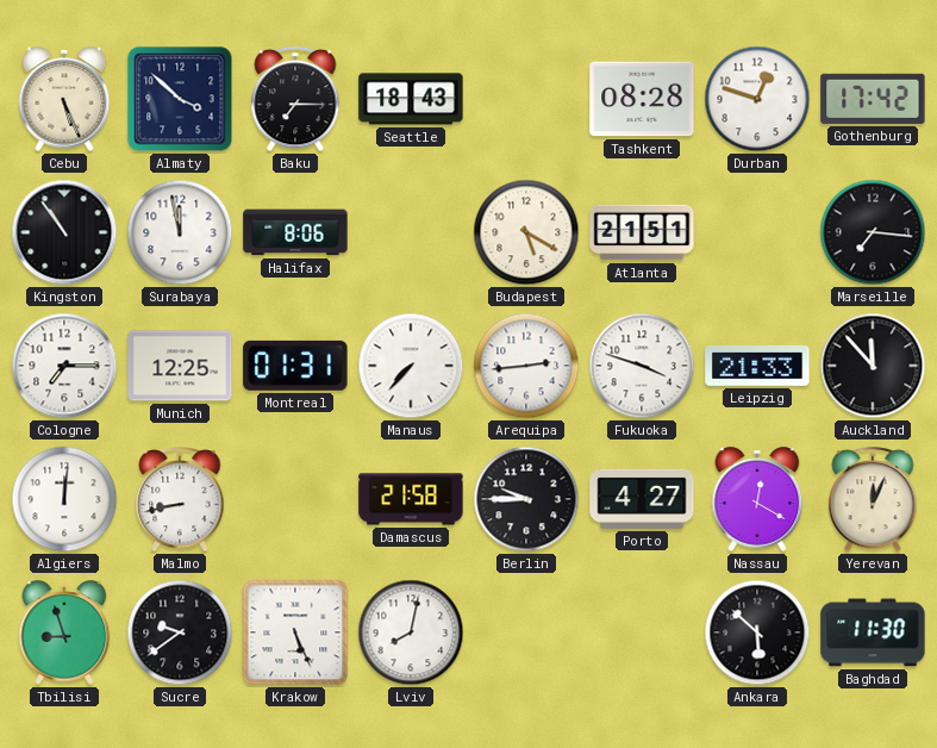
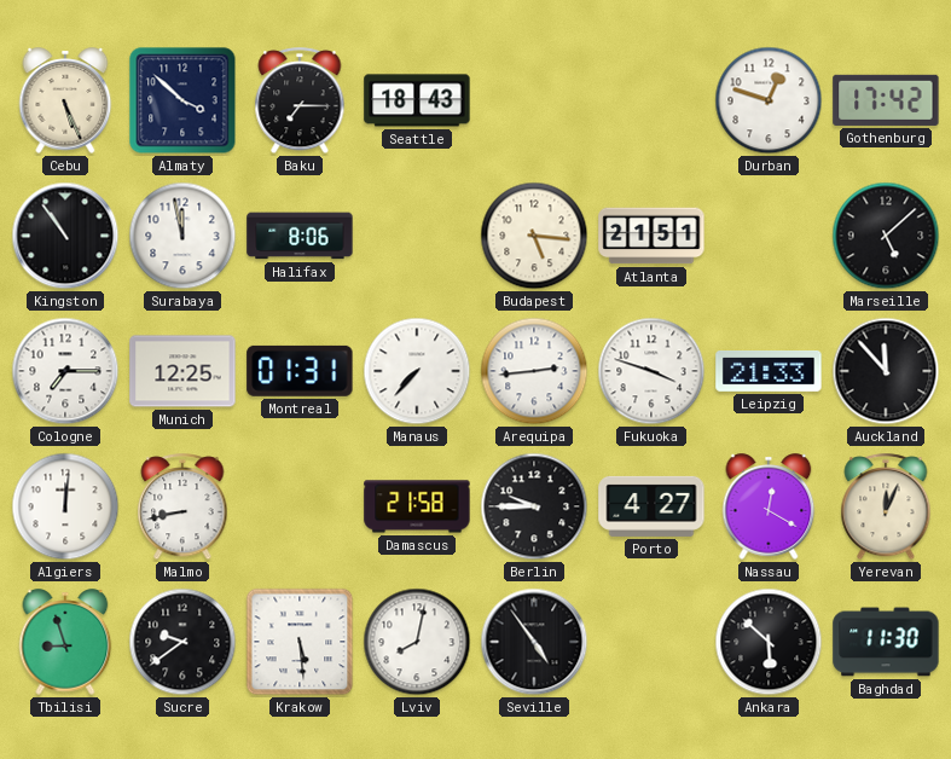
Tashkent: 08:28 -> none
Budapest: 5:20 -> 5:16
Marseille: 7:16 -> 5:08
Krakow: 5:26 -> 5:29
Seville: none -> 4:54
